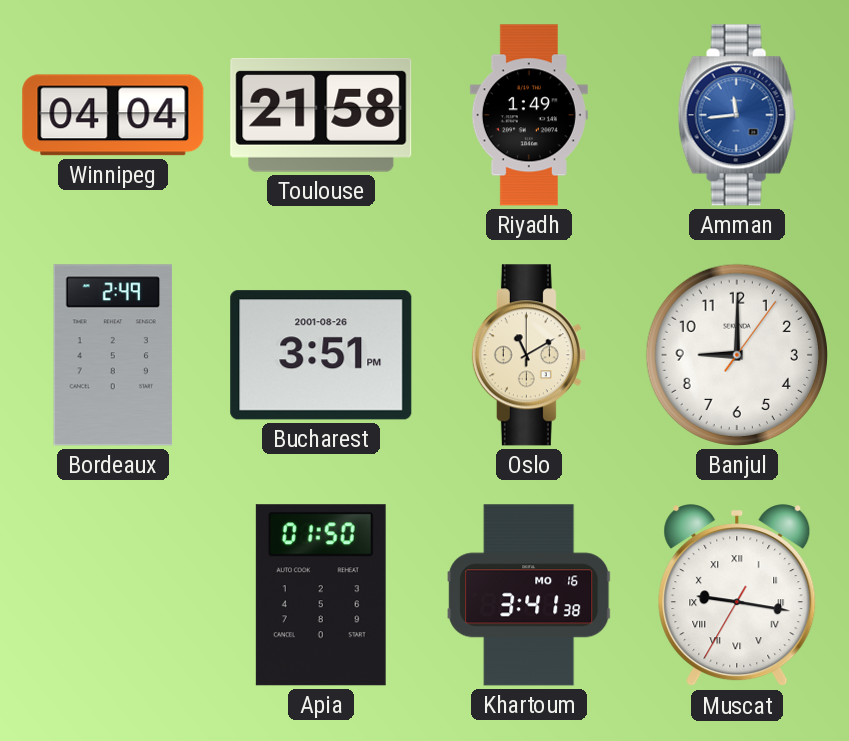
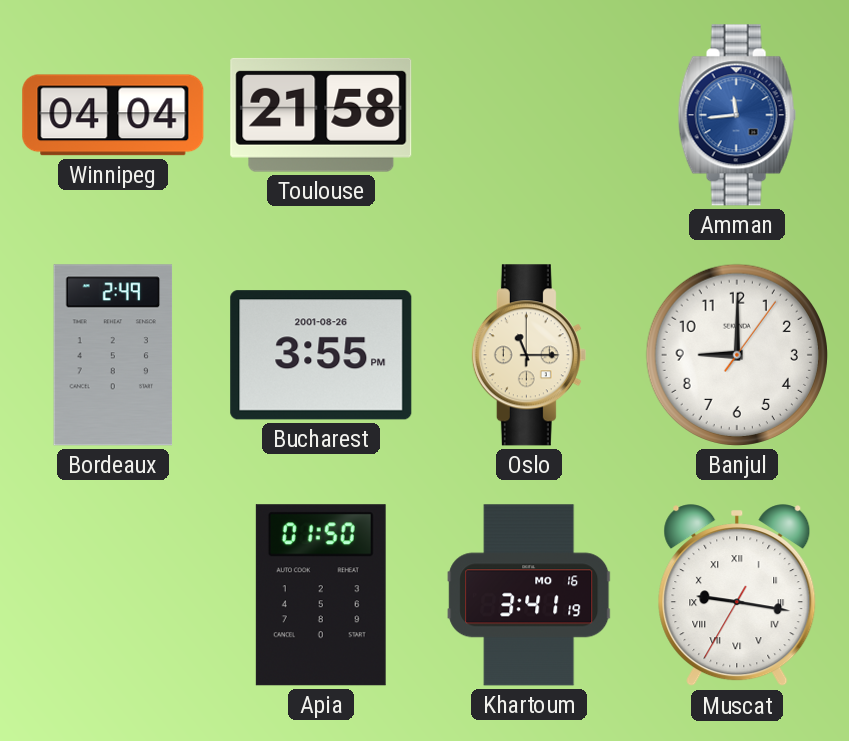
Riyadh: 1:49 -> none
Bucharest: 3:51 -> 3:55
Oslo: 11:10 -> 11:15
Khartoum: 3:41:38 -> 3:41:19
